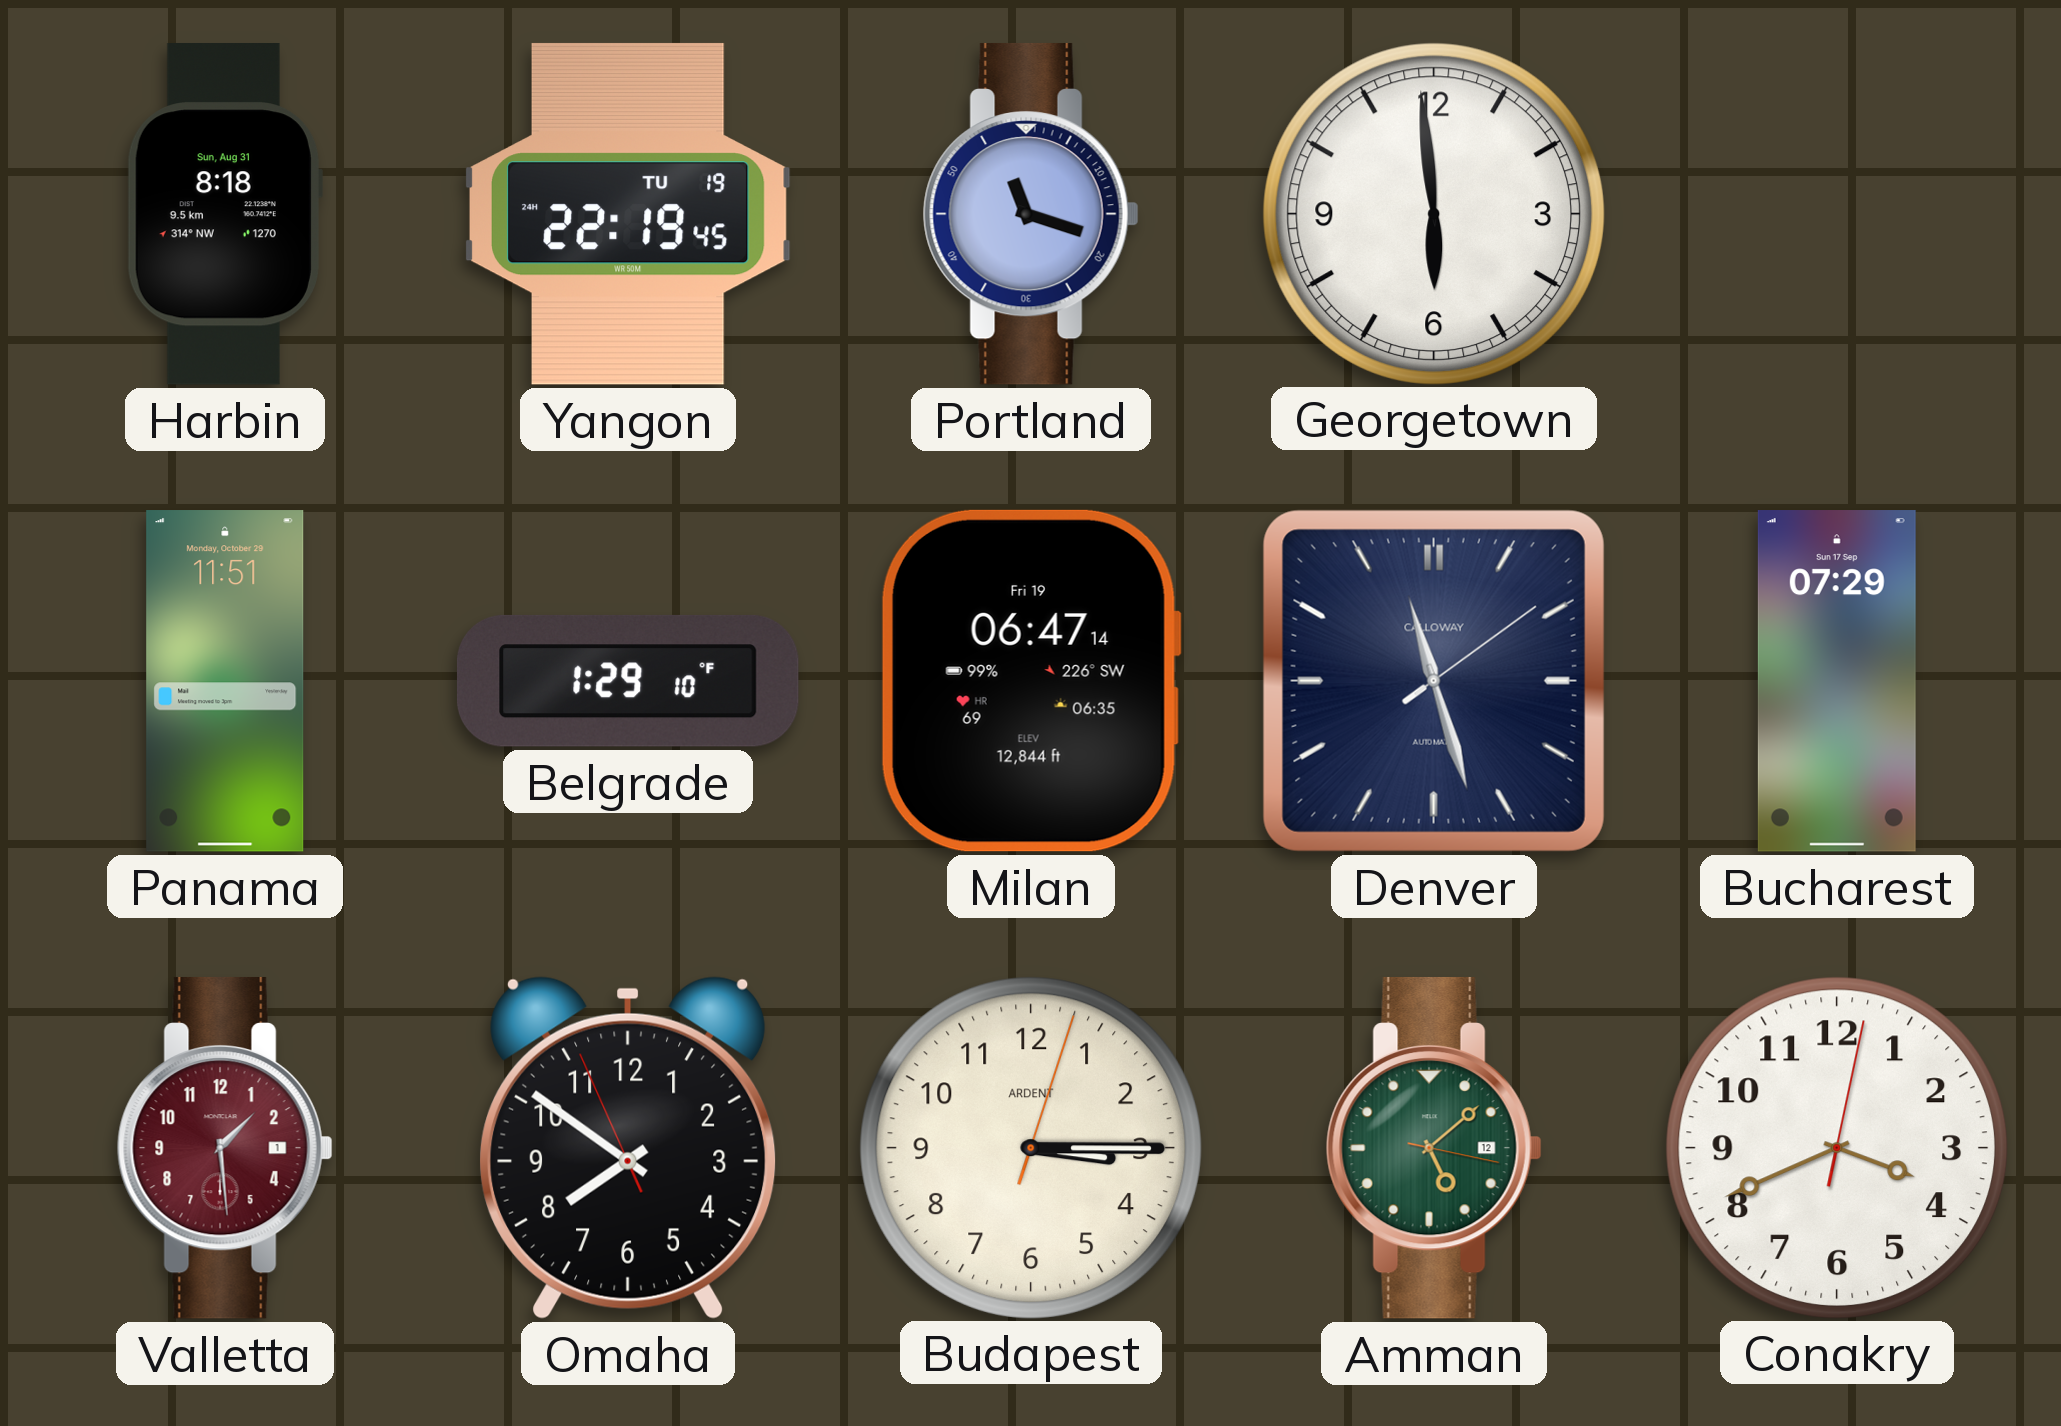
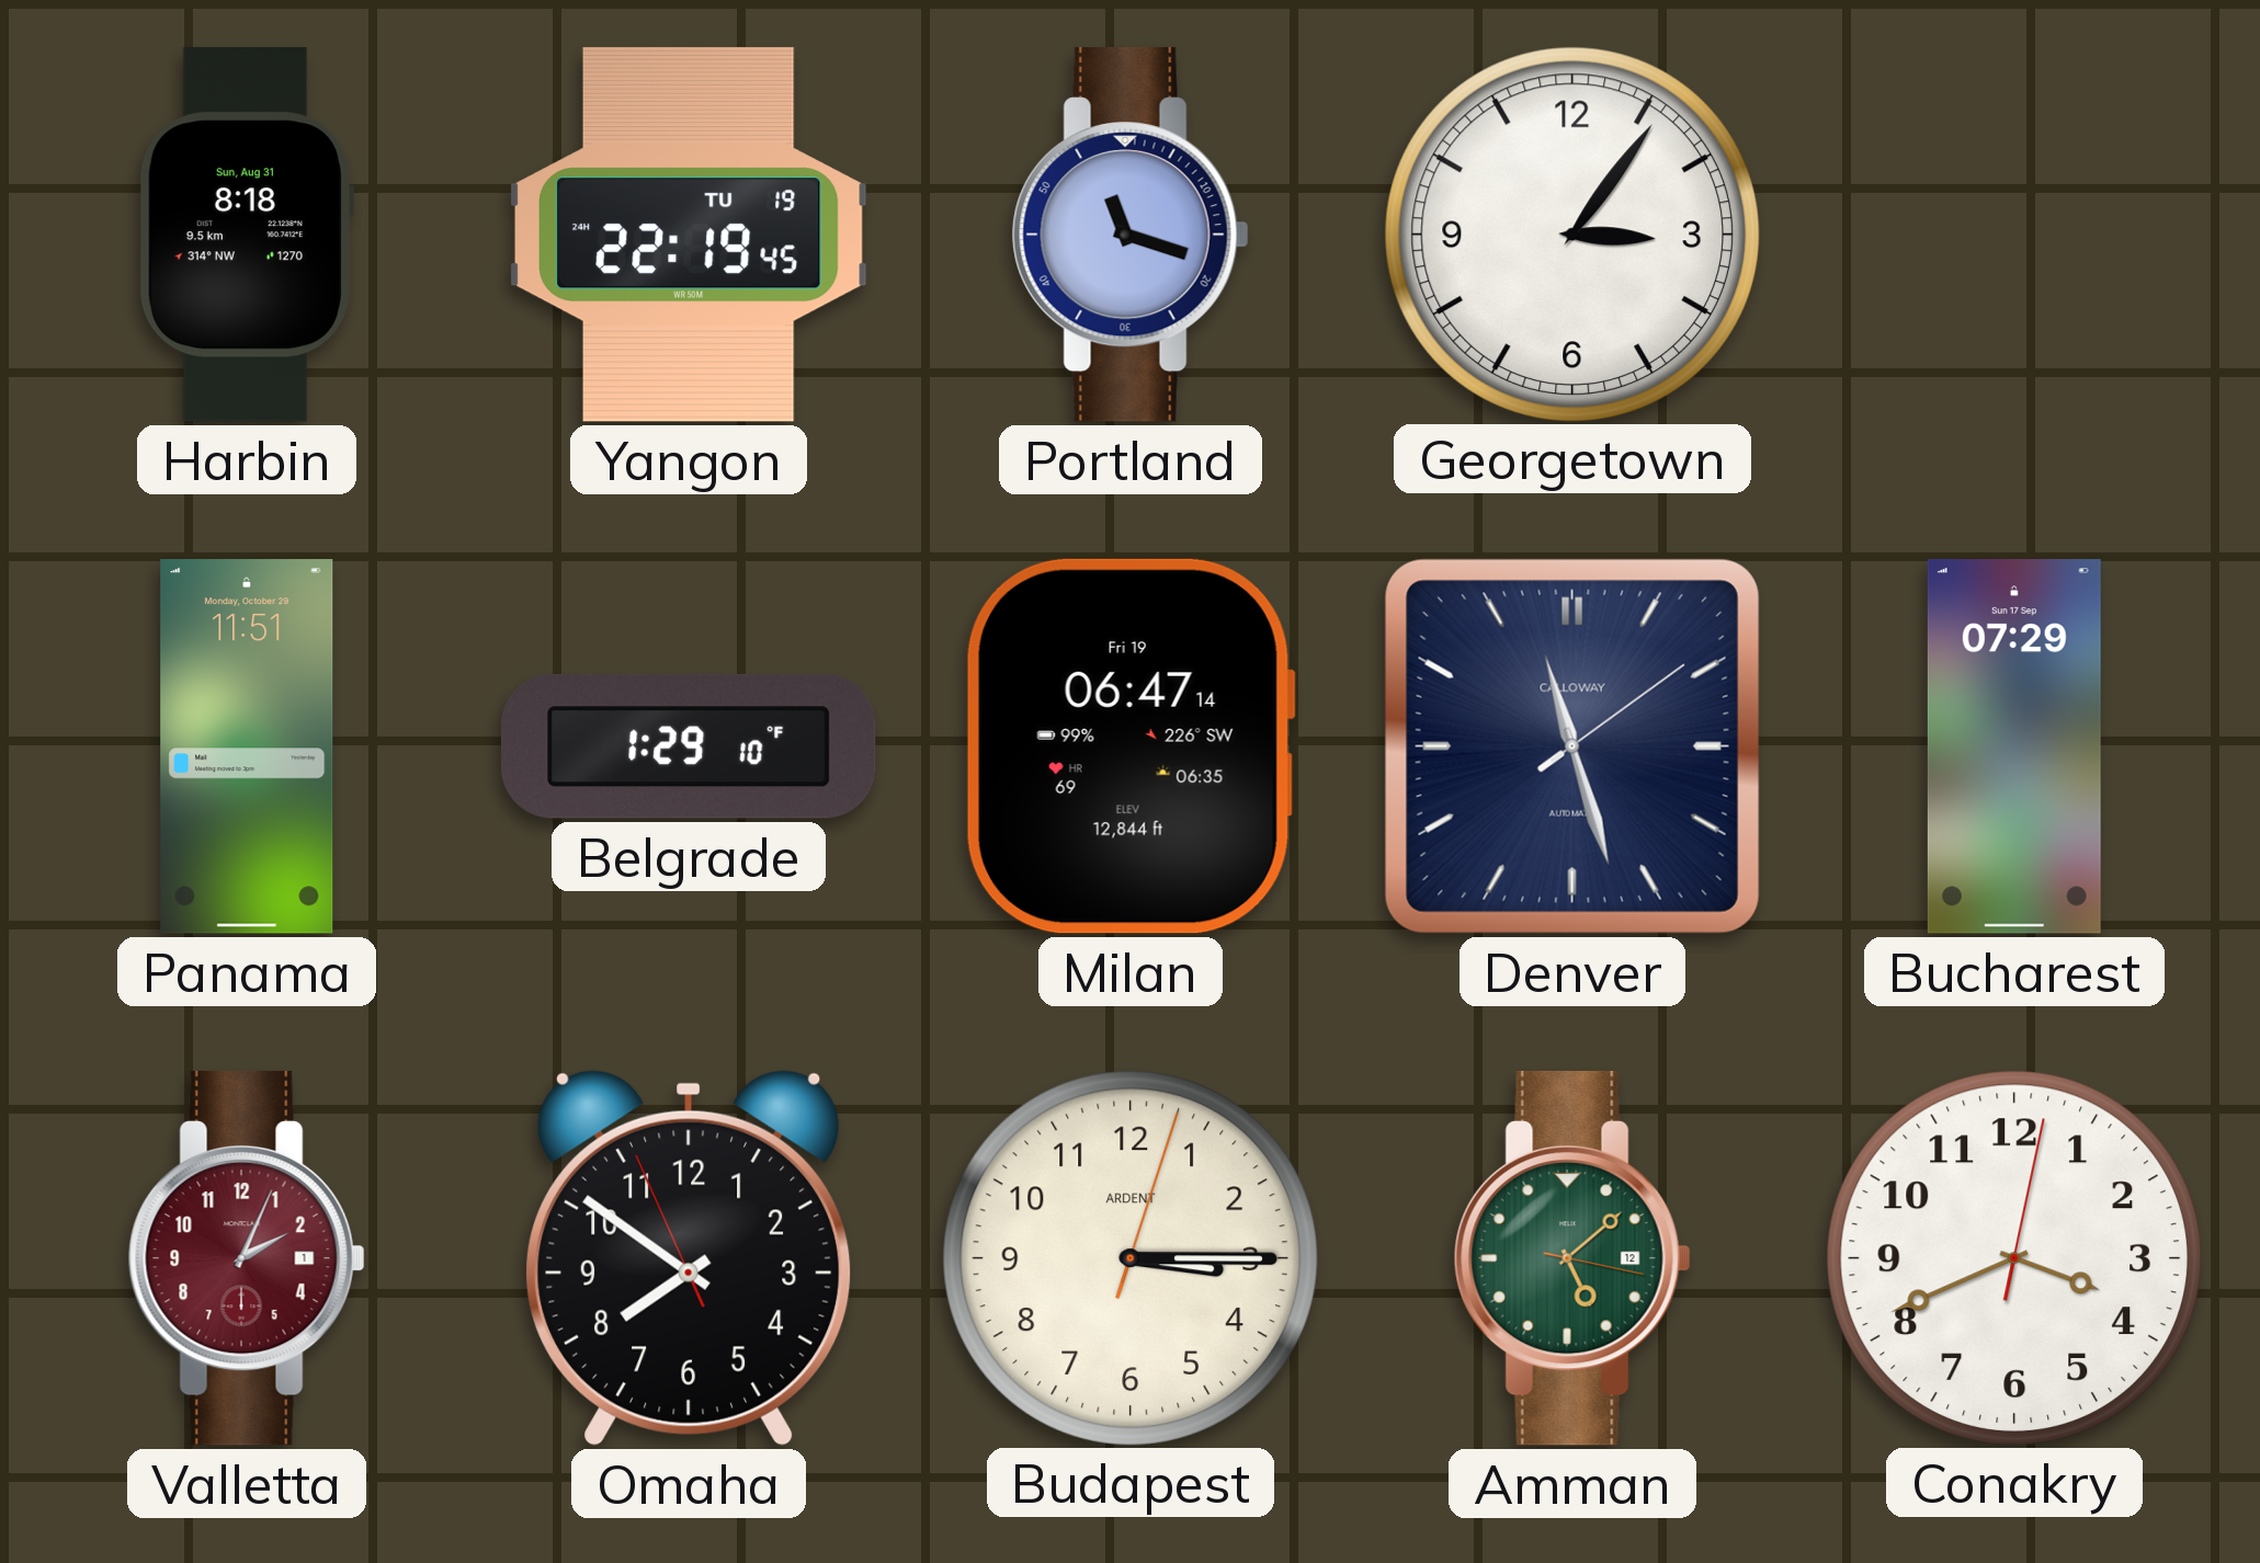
Georgetown: 5:59 -> 3:06
Valletta: 1:29 -> 2:04
